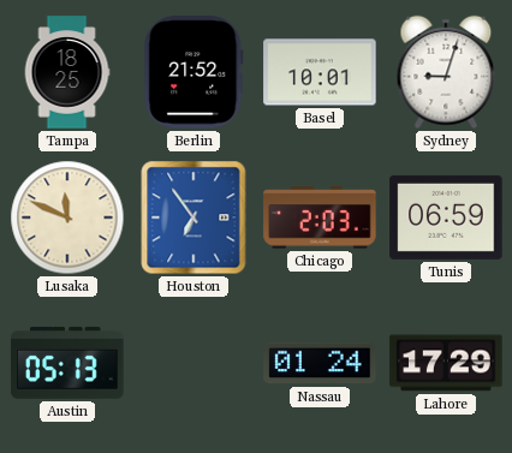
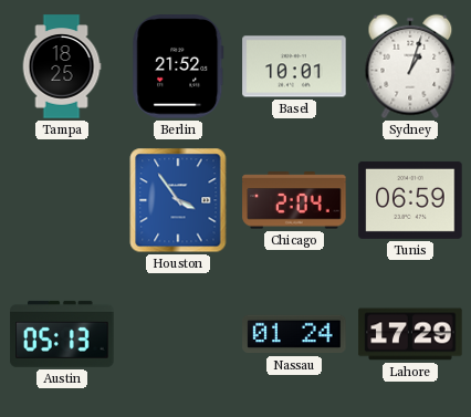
Sydney: 9:03 -> 1:03
Lusaka: 11:49 -> none
Houston: 6:54 -> 3:54
Chicago: 2:03 -> 2:04
